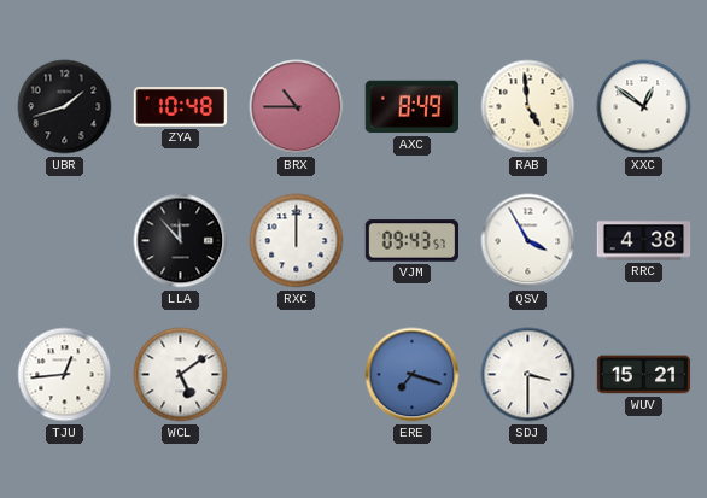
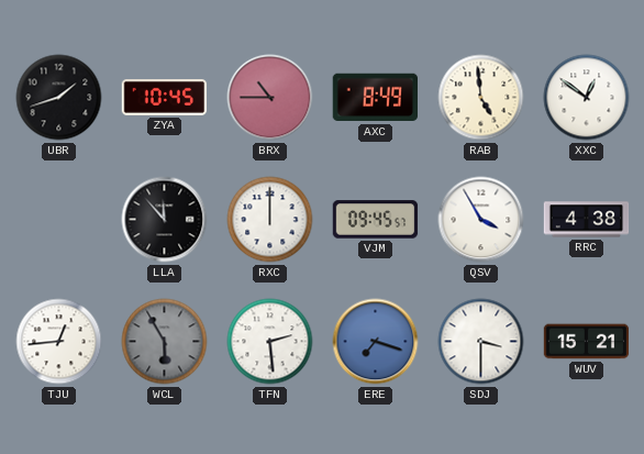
ZYA: 10:48 -> 10:45
VJM: 09:43 -> 09:45
WCL: 5:09 -> 5:55
WCL dial: white -> grey
TFN: none -> 2:29
